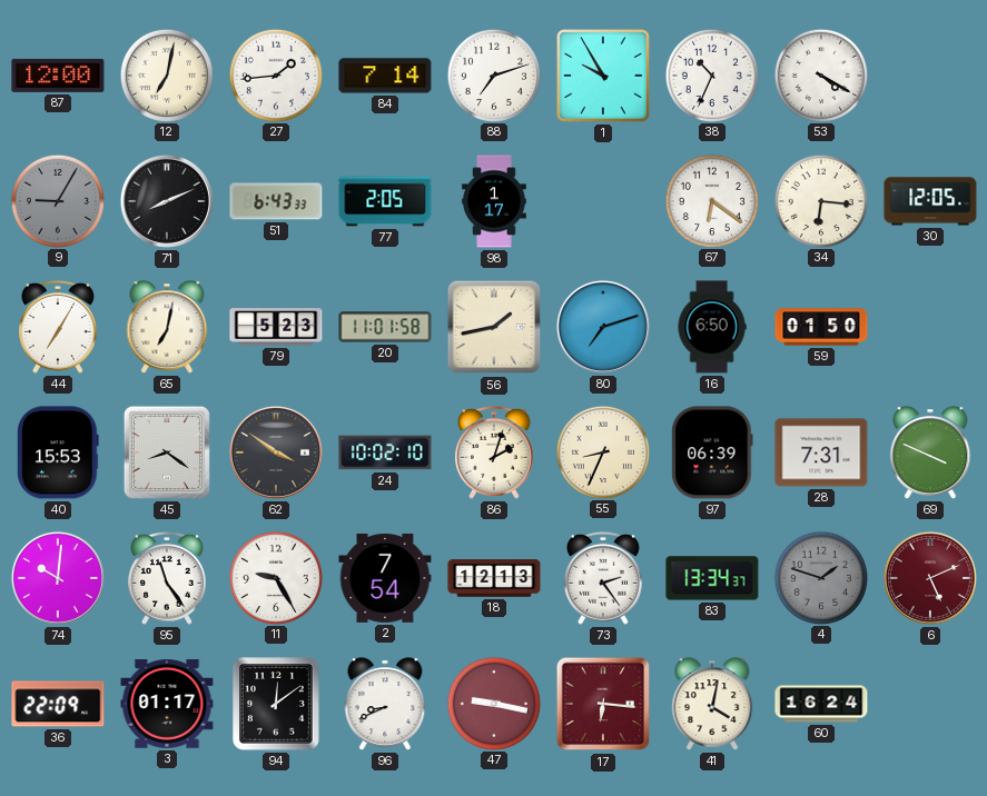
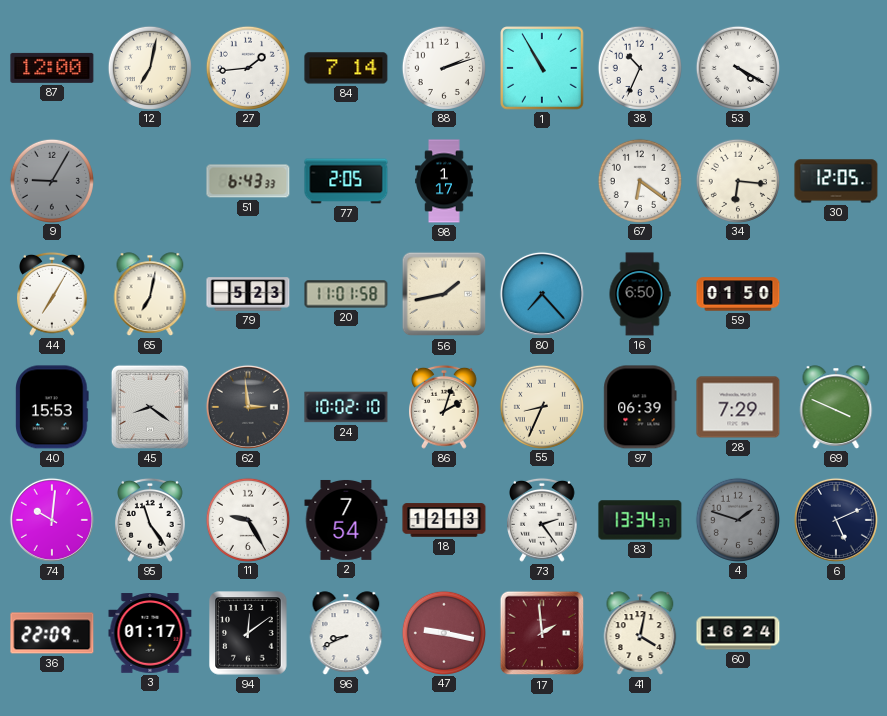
88: 7:12 -> 2:12
1: 9:55 -> 10:55
71: 8:11 -> none
80: 7:12 -> 7:23
62: 3:51 -> 2:59
28: 7:31 -> 7:29
6 dial: burgundy -> navy
17: 6:16 -> 1:59
